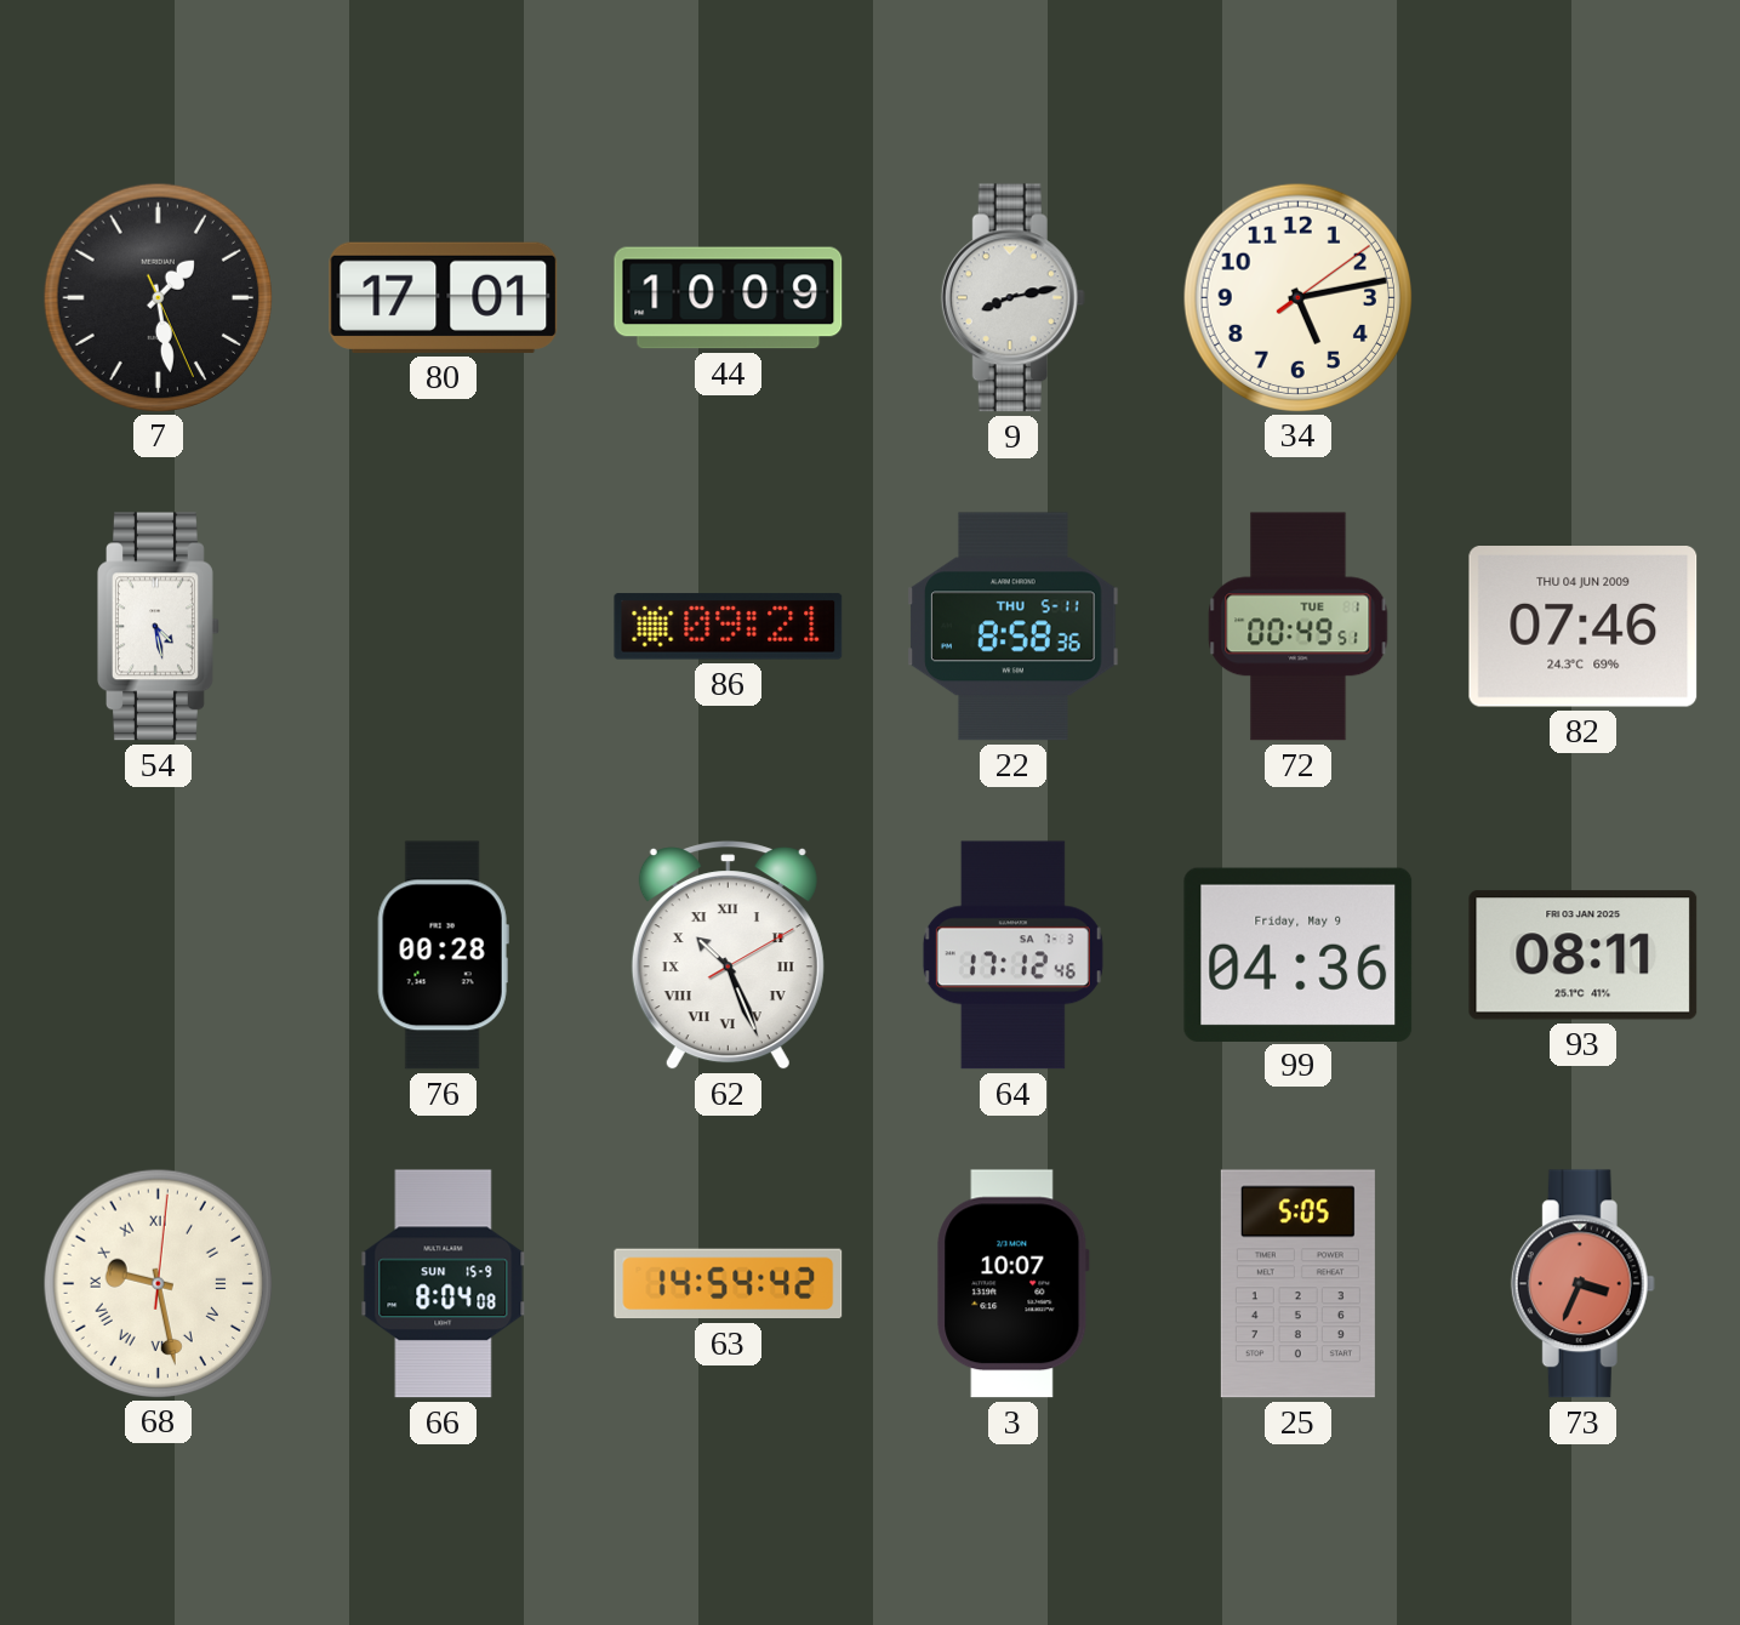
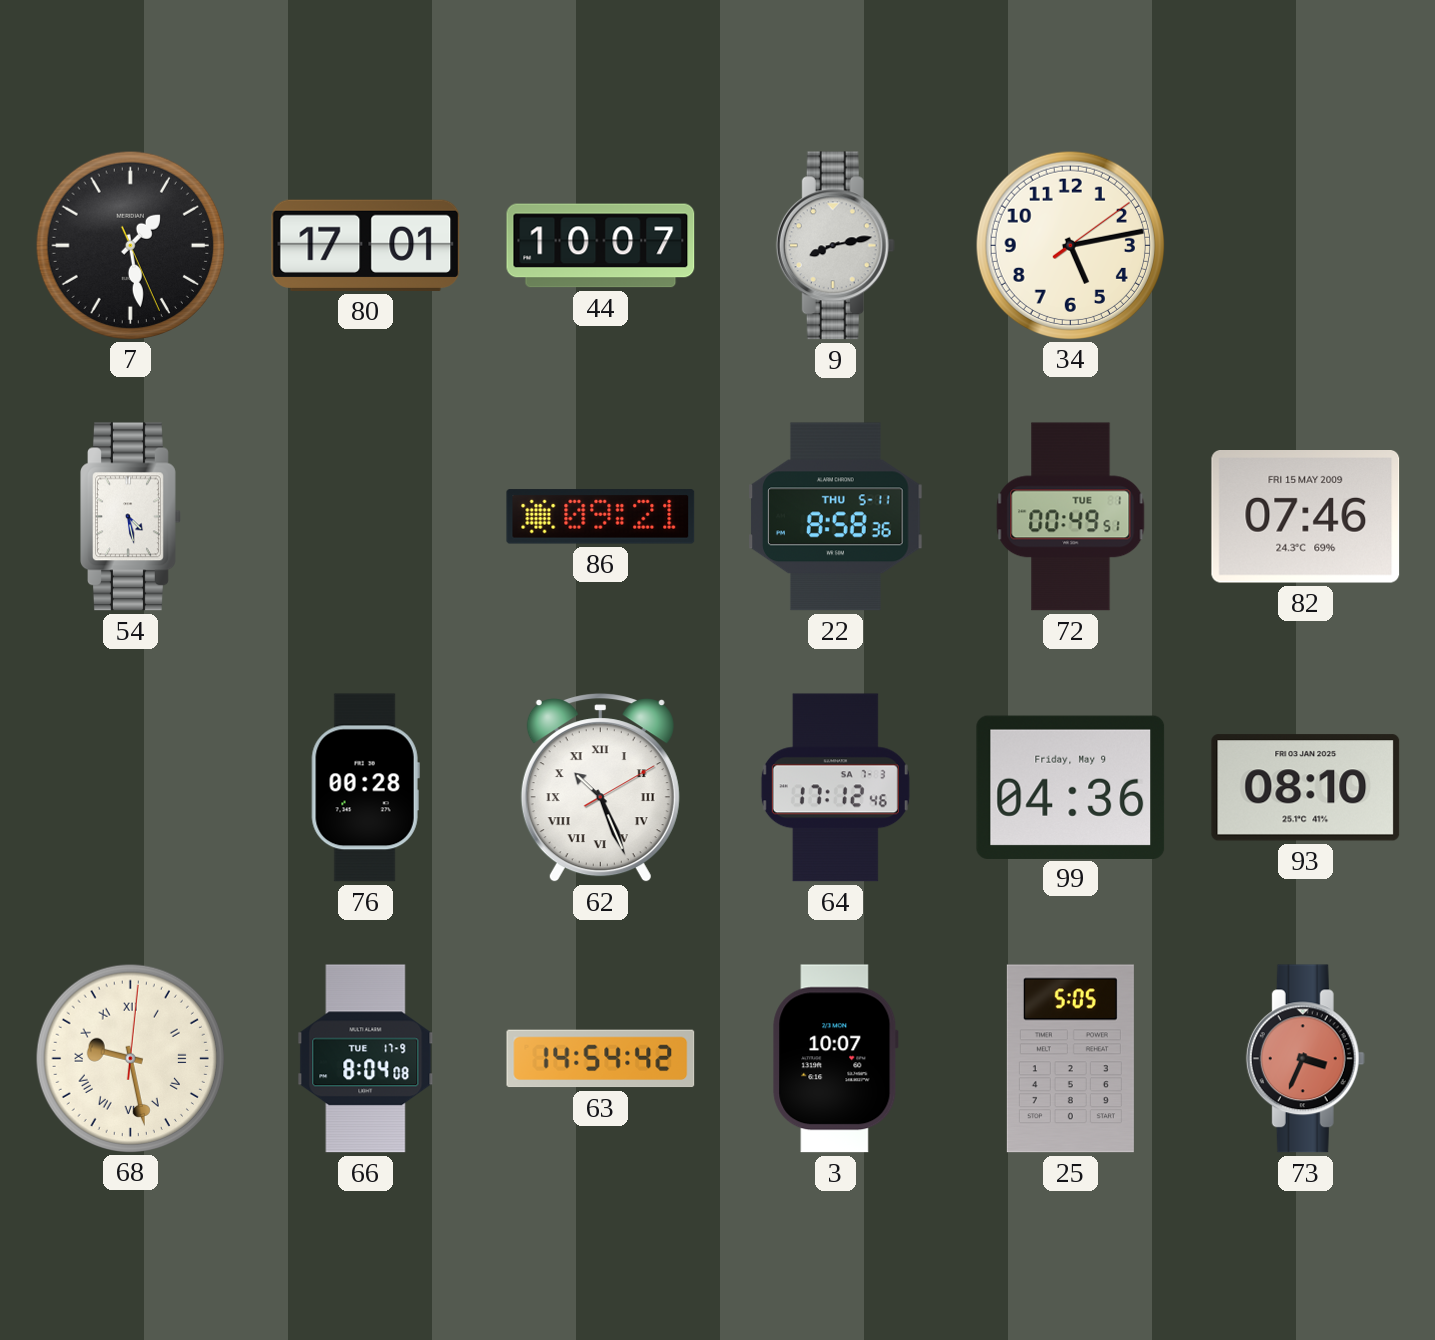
44: 10:09 -> 10:07
82 date: THU 04 JUN 2009 -> FRI 15 MAY 2009
93: 08:11 -> 08:10
66 date: SUN 15-9 -> TUE 17-9
